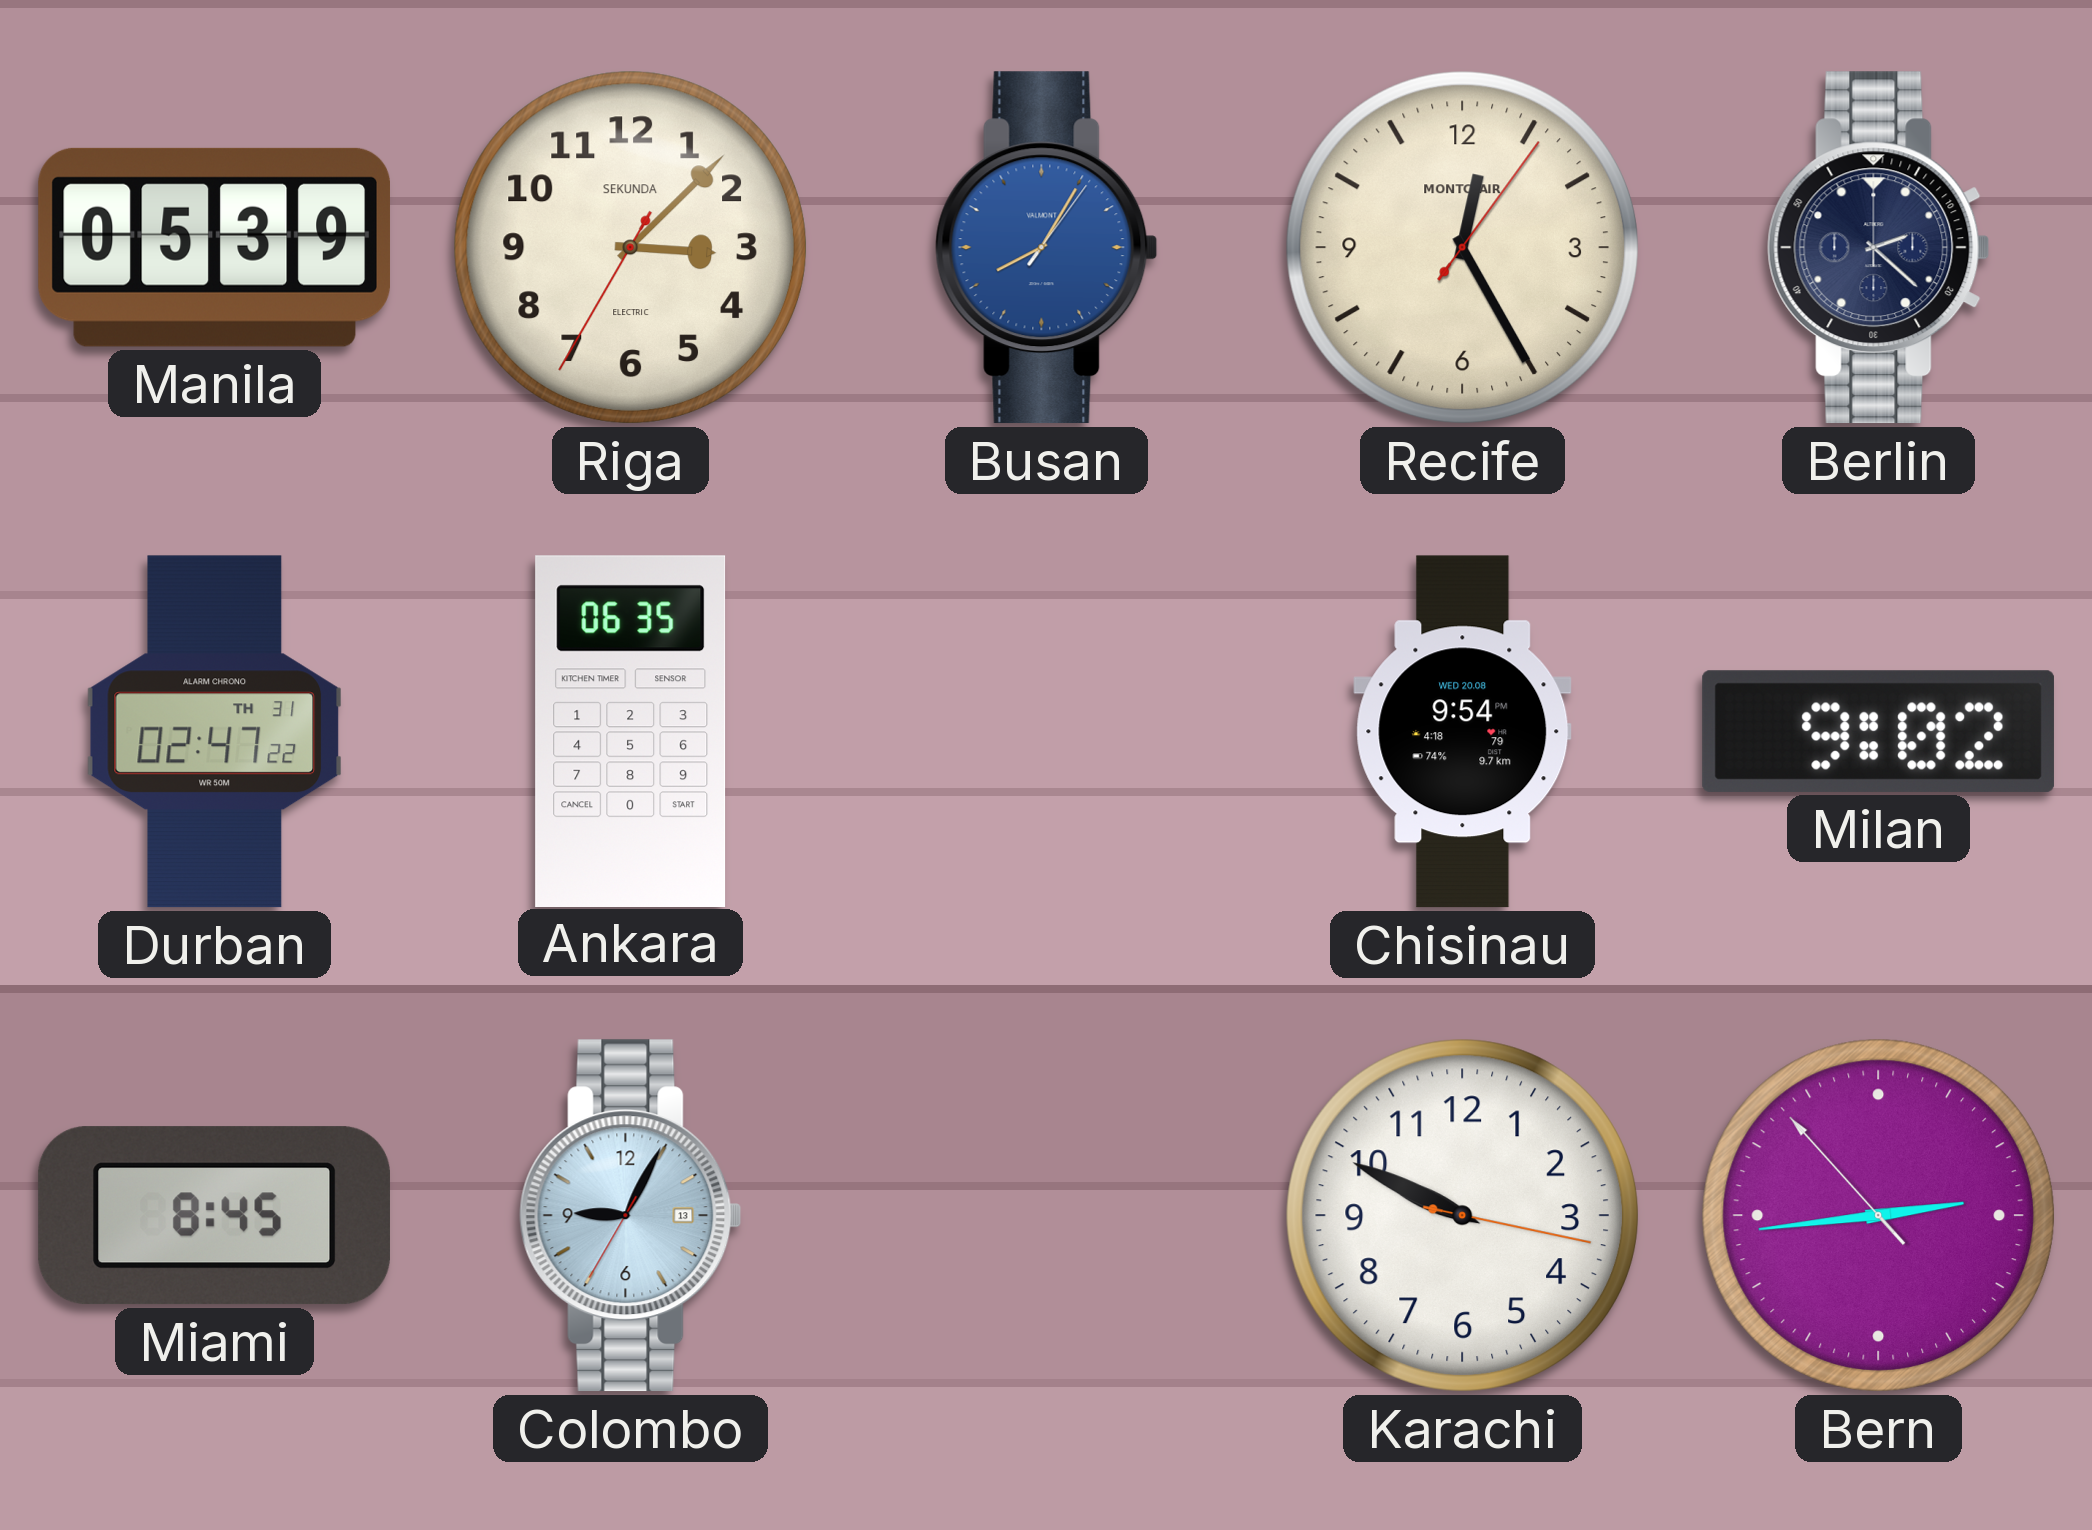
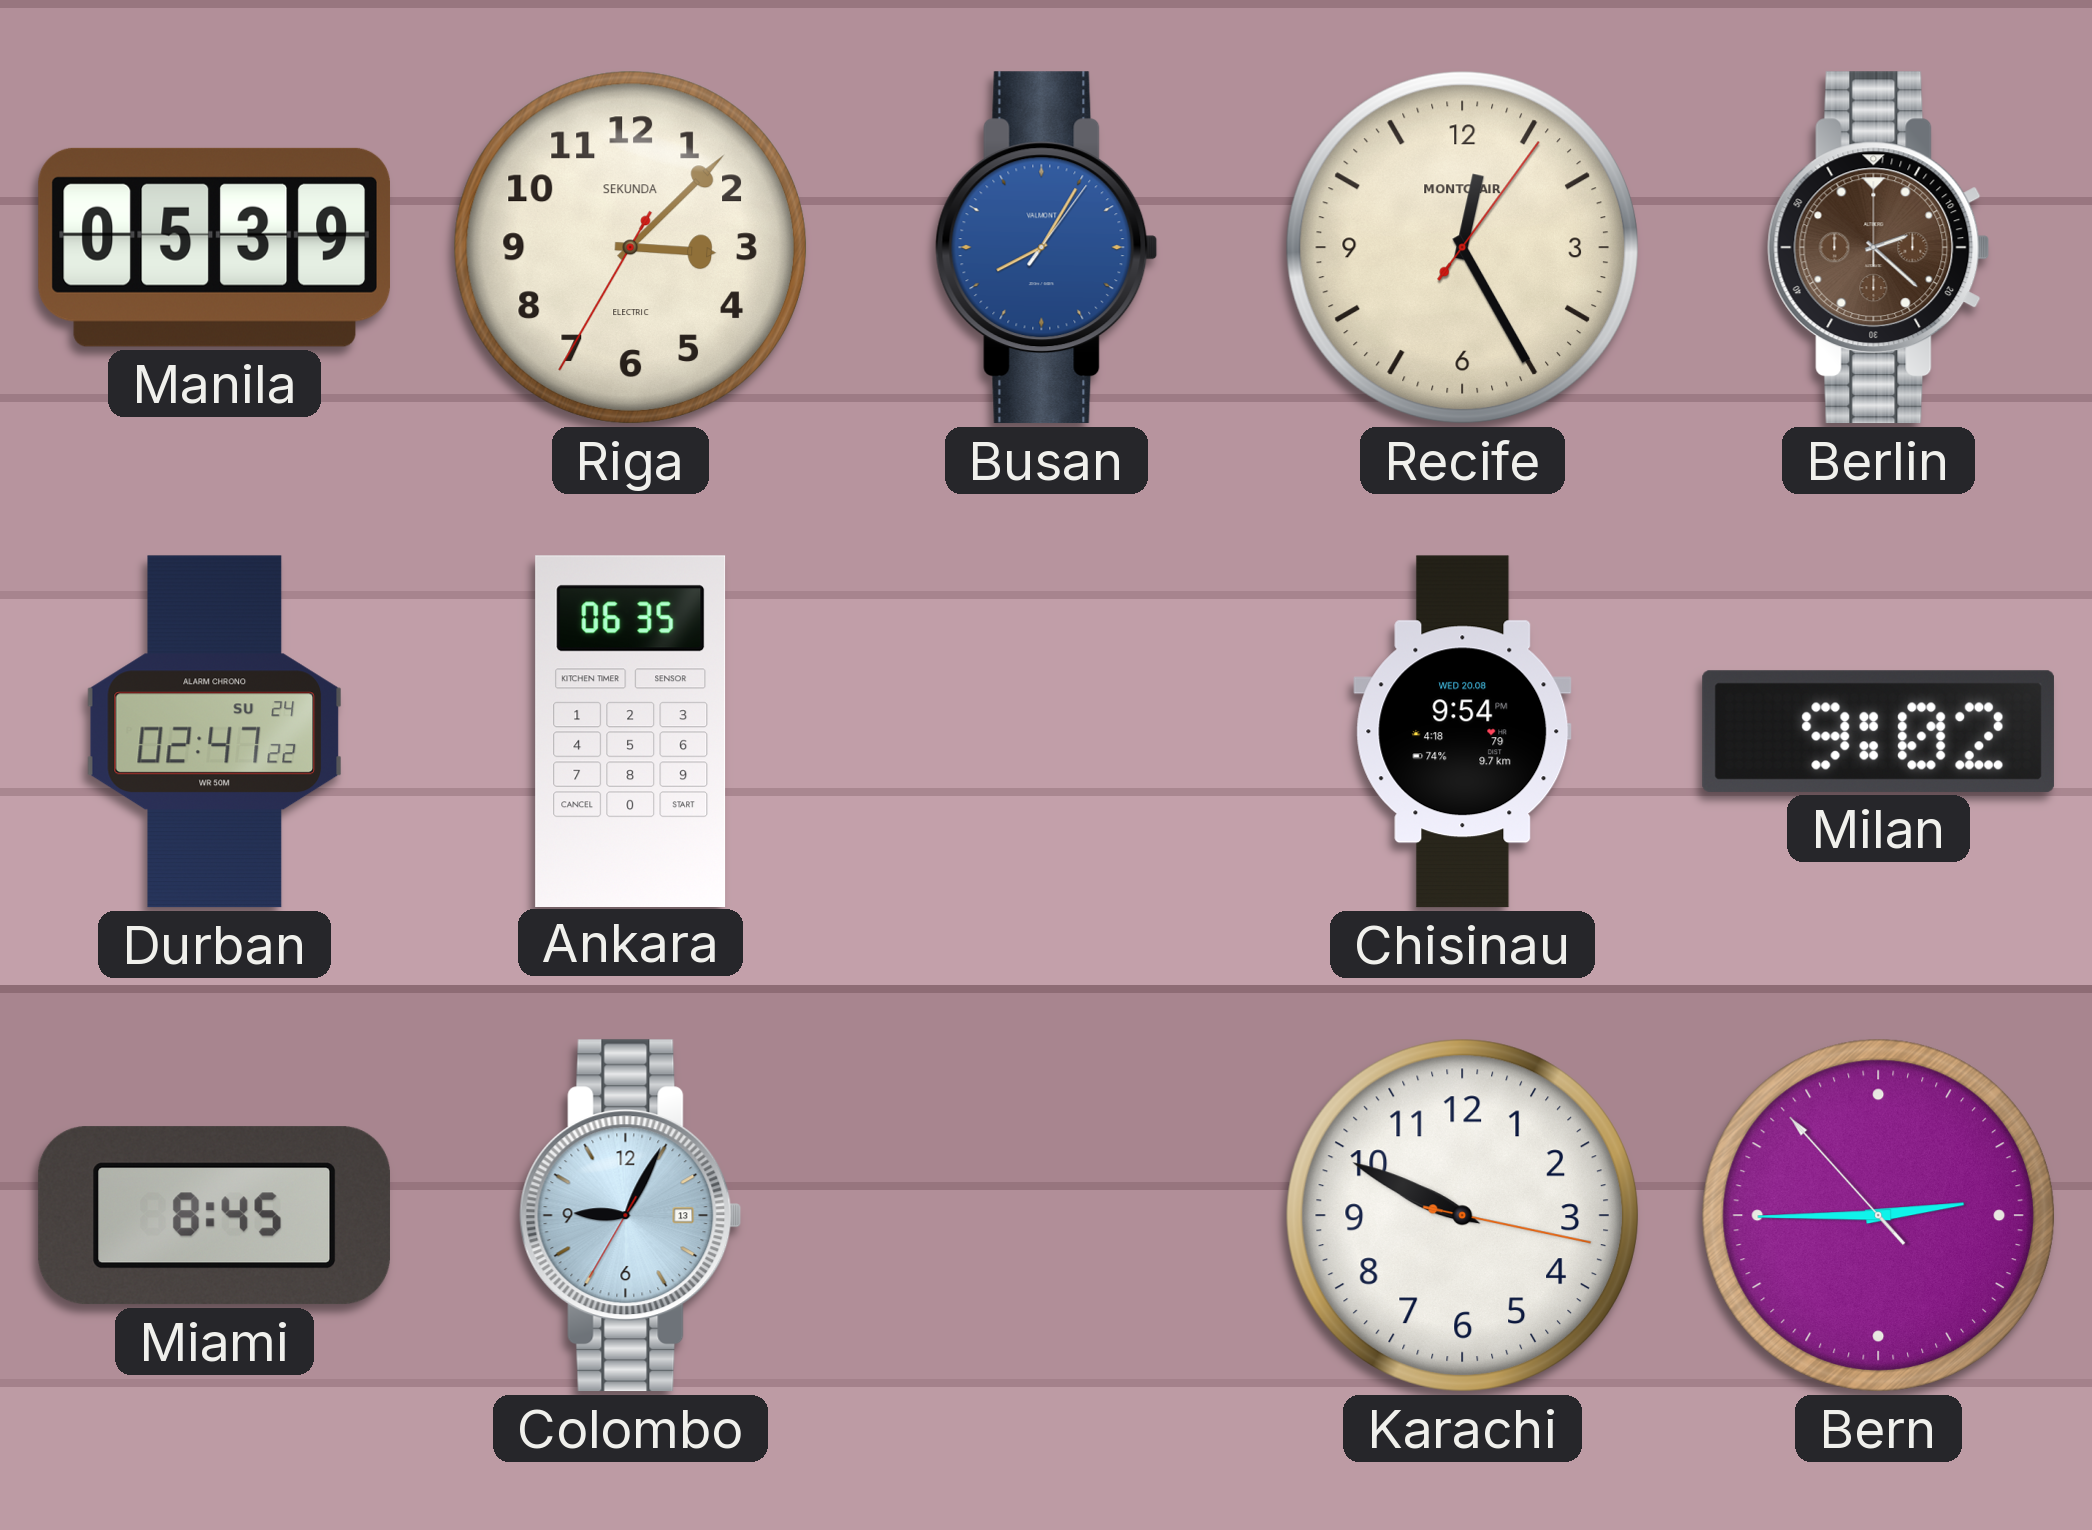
Berlin dial: navy -> brown
Durban date: TH 31 -> SU 24
Bern: 2:43 -> 2:44
